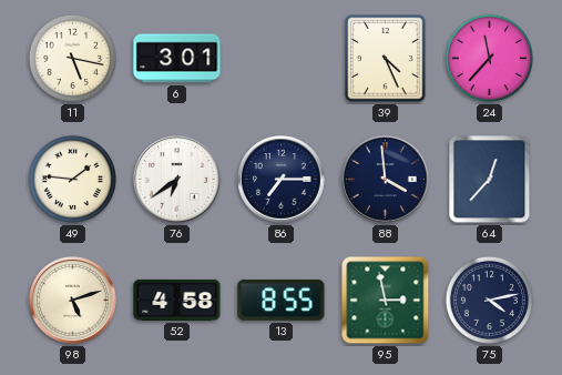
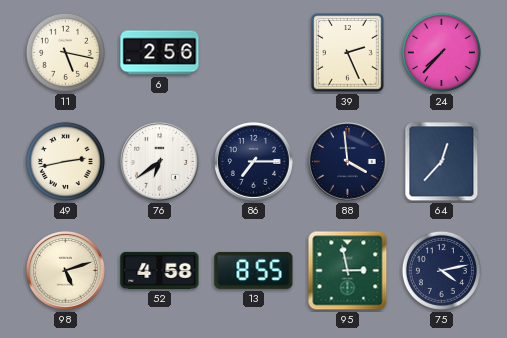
6: 3:01 -> 2:56
39: 4:26 -> 2:26
24: 11:37 -> 7:37
49: 1:46 -> 2:43
